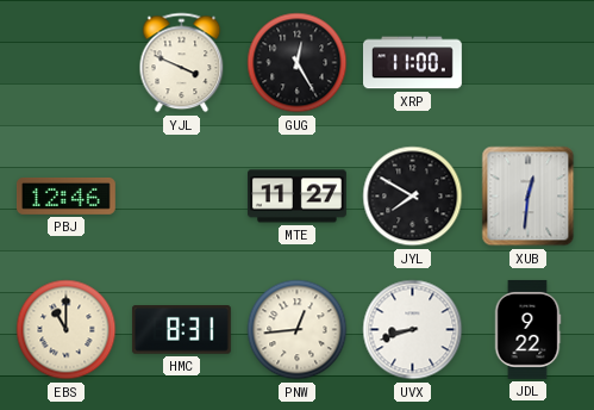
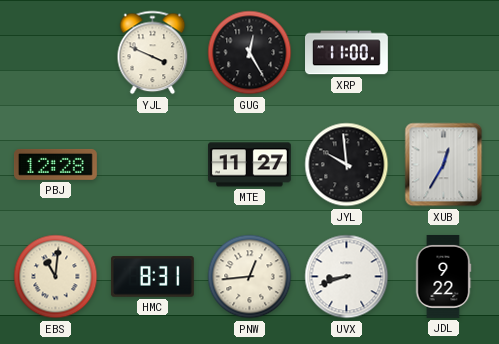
PBJ: 12:46 -> 12:28
JYL: 7:50 -> 9:59
XUB: 12:31 -> 12:35
EBS: 11:00 -> 11:01
